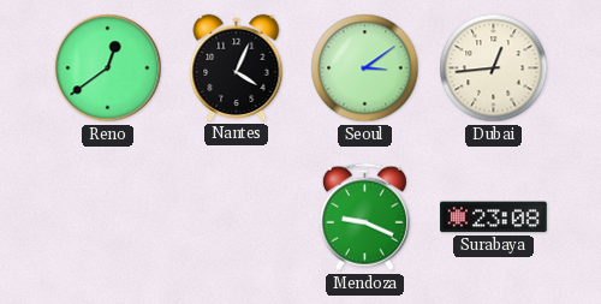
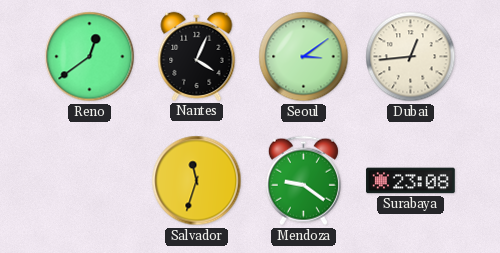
Salvador: none -> 11:33
Mendoza: 9:19 -> 9:21
